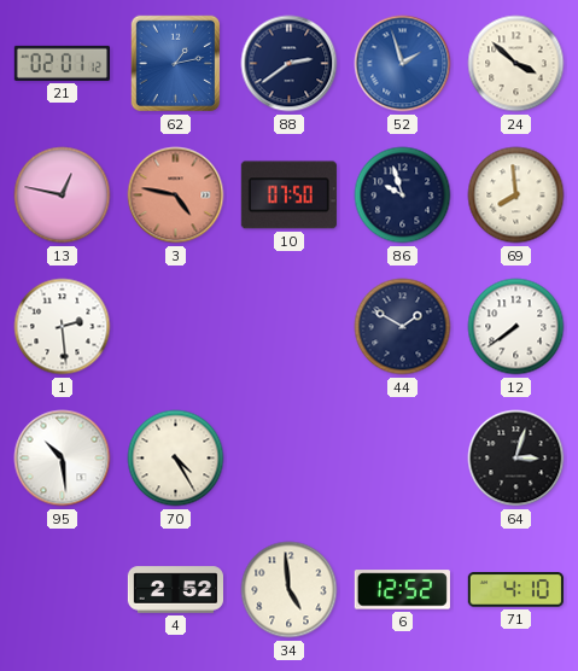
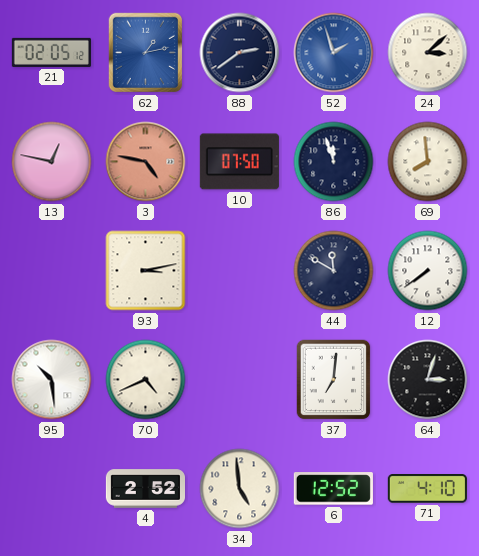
21: 02:01 -> 02:05
24: 3:52 -> 3:08
86: 9:57 -> 11:57
1: 2:29 -> none
93: none -> 3:13
44: 1:50 -> 11:50
70: 4:25 -> 4:41
37: none -> 7:01
